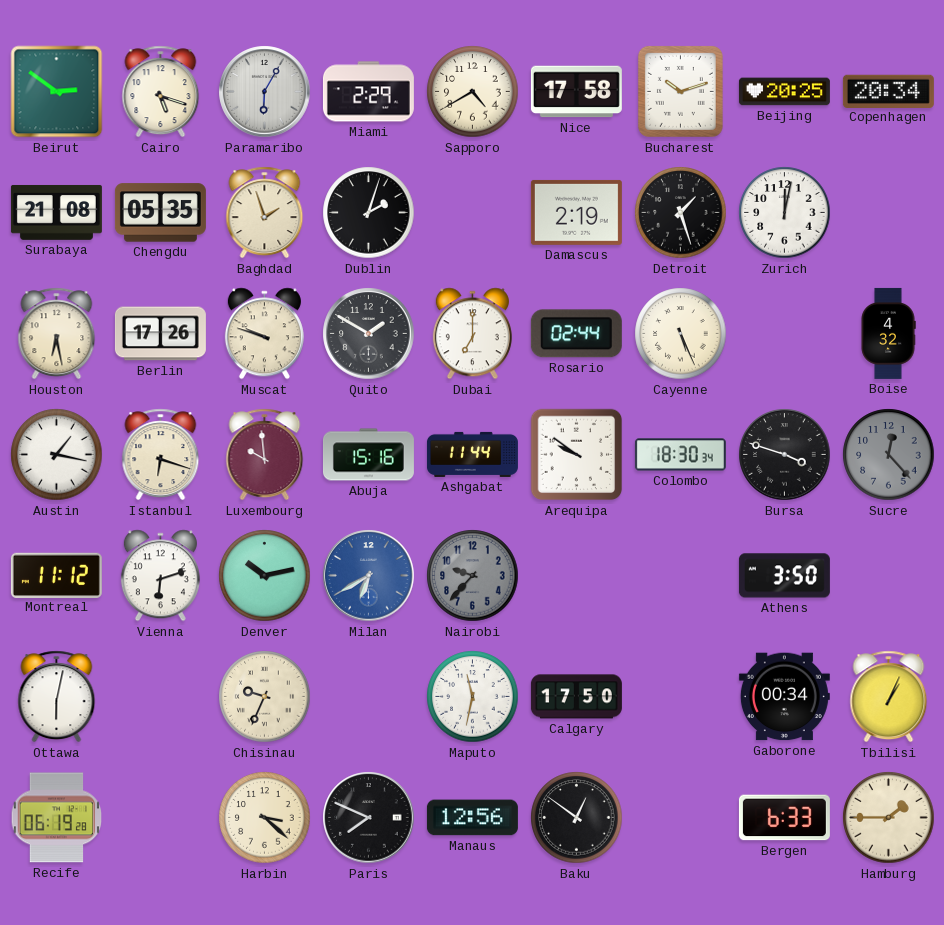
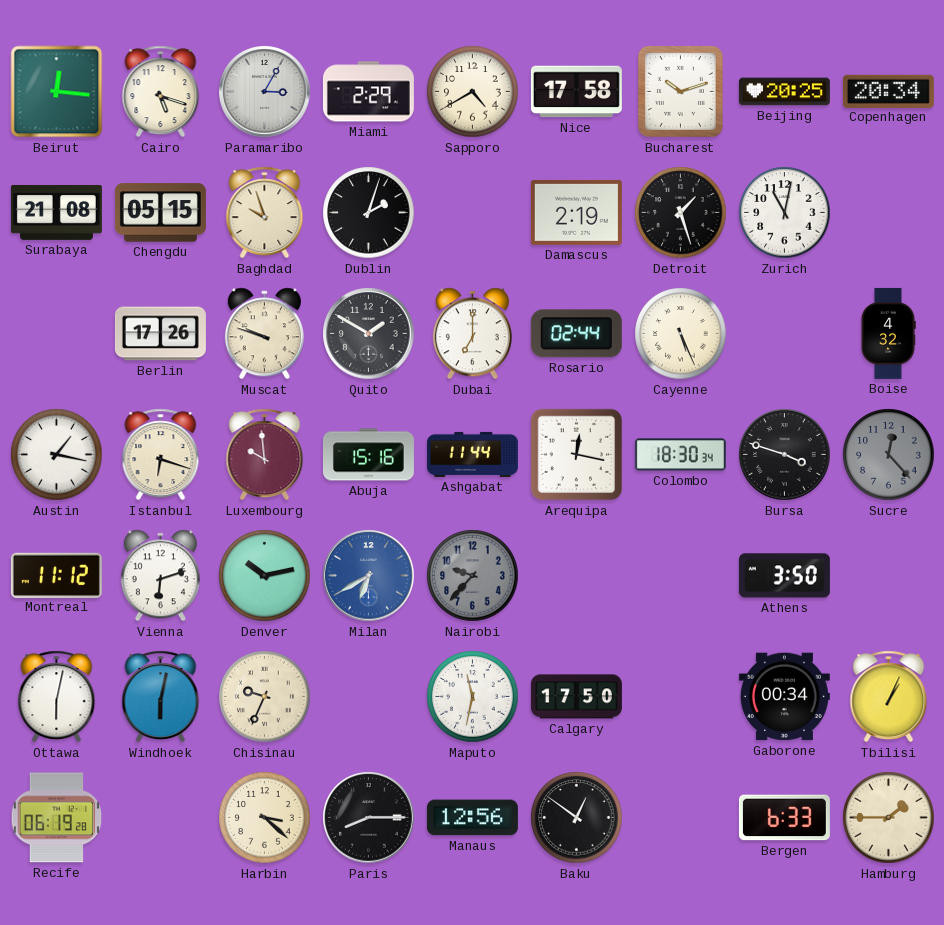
Beirut: 2:51 -> 12:16
Paramaribo: 6:05 -> 3:05
Chengdu: 05:35 -> 05:15
Baghdad: 1:57 -> 9:57
Zurich: 12:02 -> 11:02
Houston: 6:28 -> none
Arequipa: 9:51 -> 12:17
Windhoek: none -> 6:02
Paris: 7:49 -> 8:15
